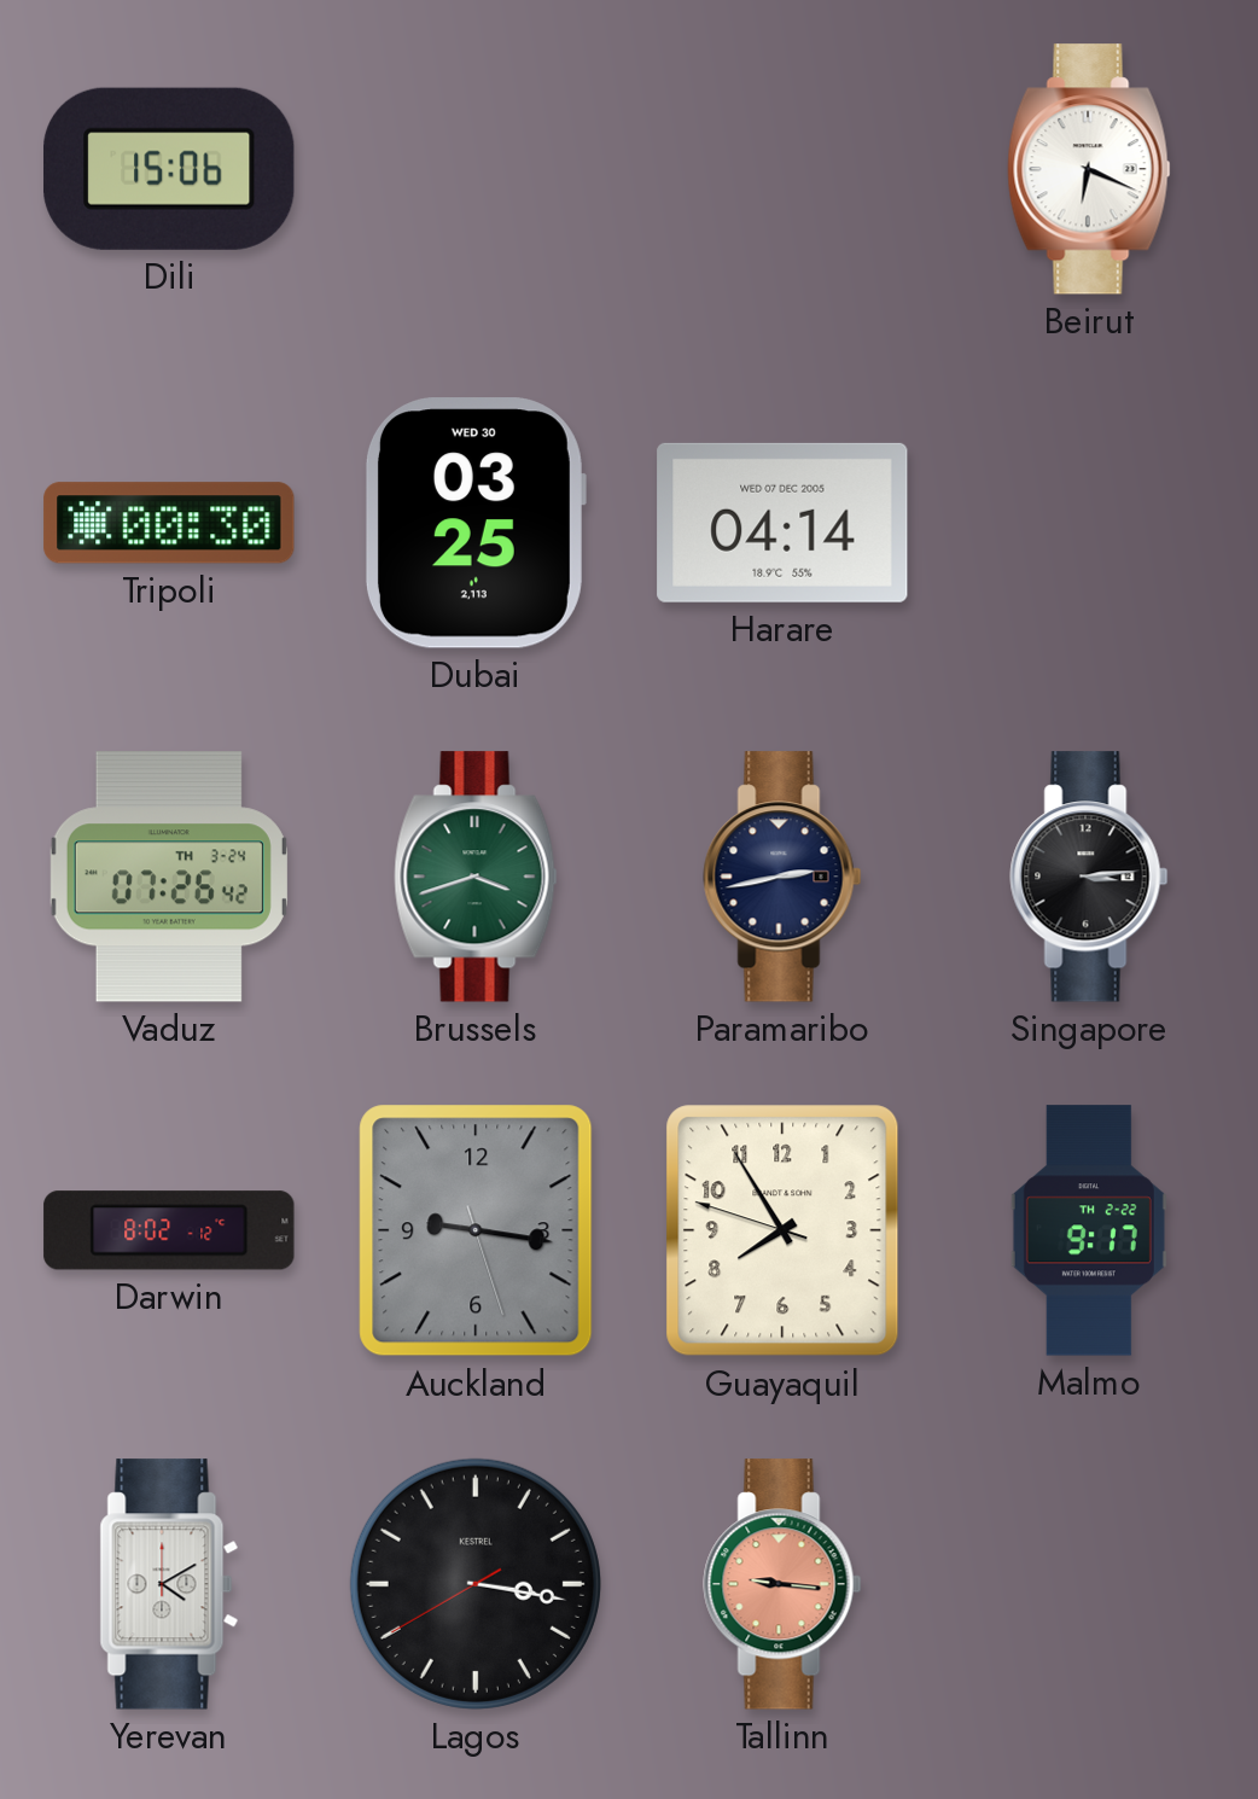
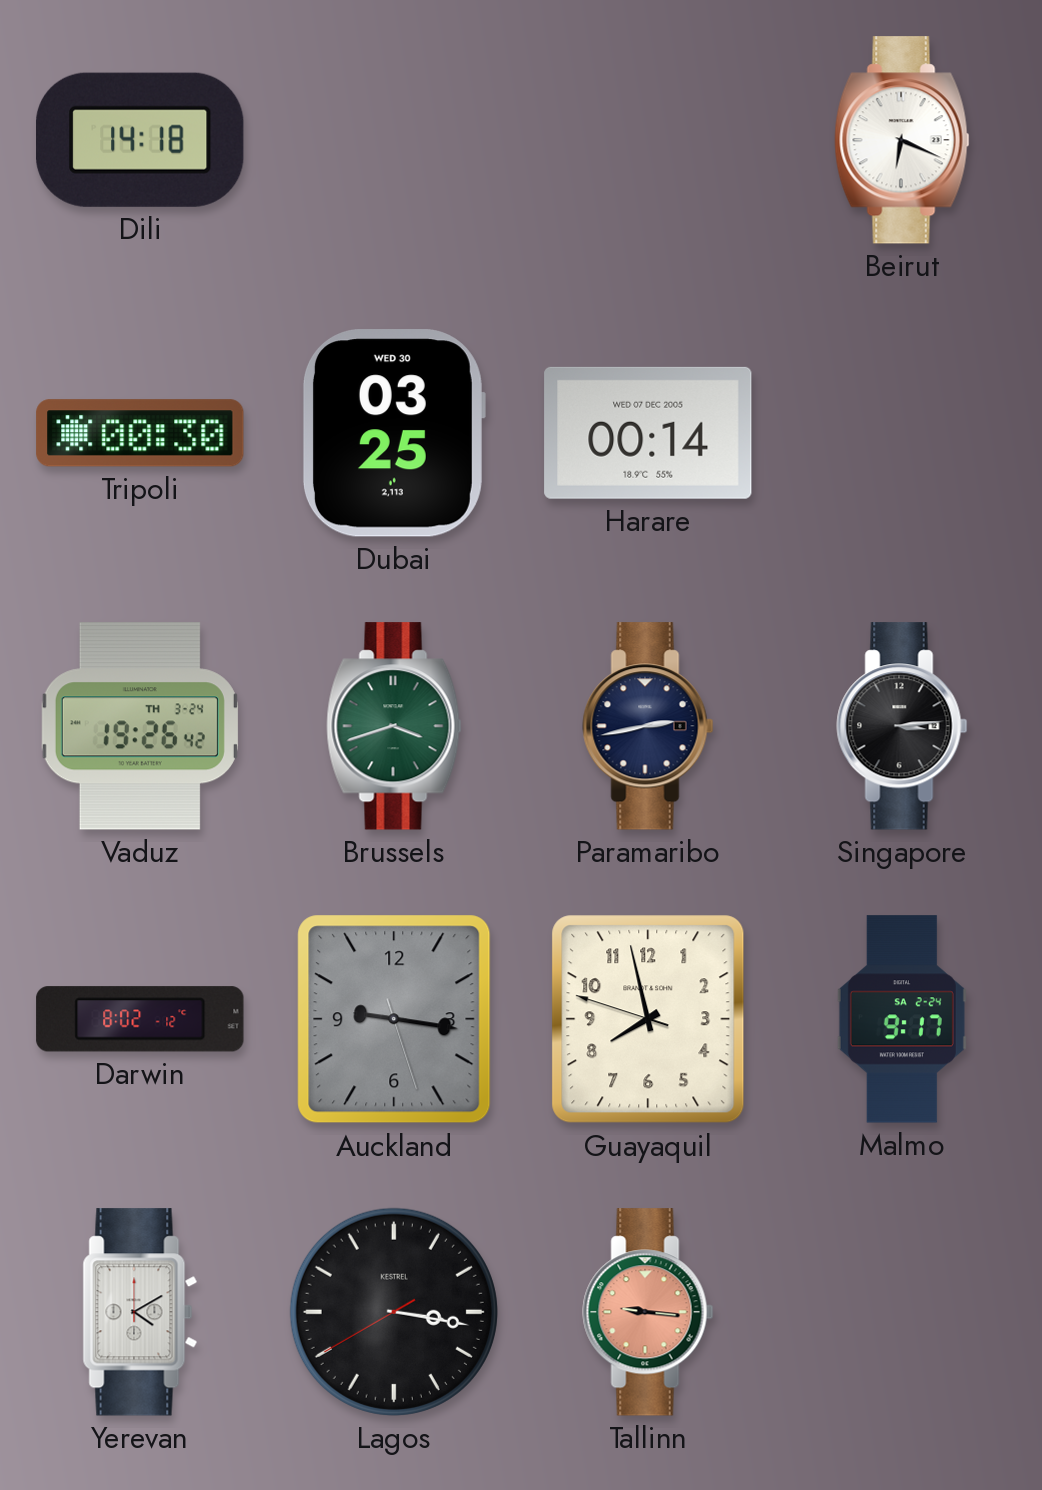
Dili: 15:06 -> 14:18
Harare: 04:14 -> 00:14
Vaduz: 07:26 -> 19:26
Guayaquil: 7:54 -> 7:57
Malmo date: TH 2-22 -> SA 2-24
